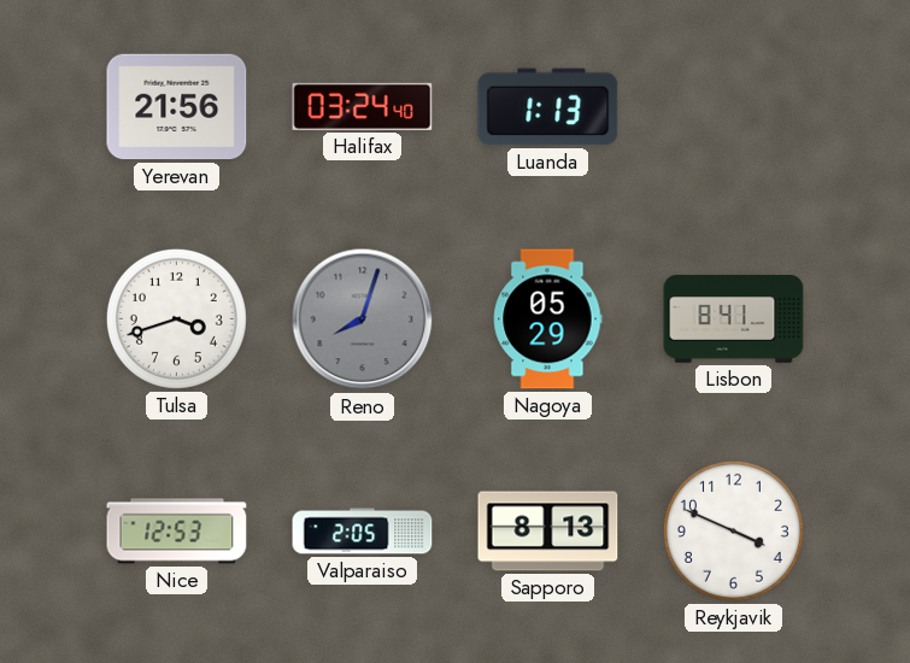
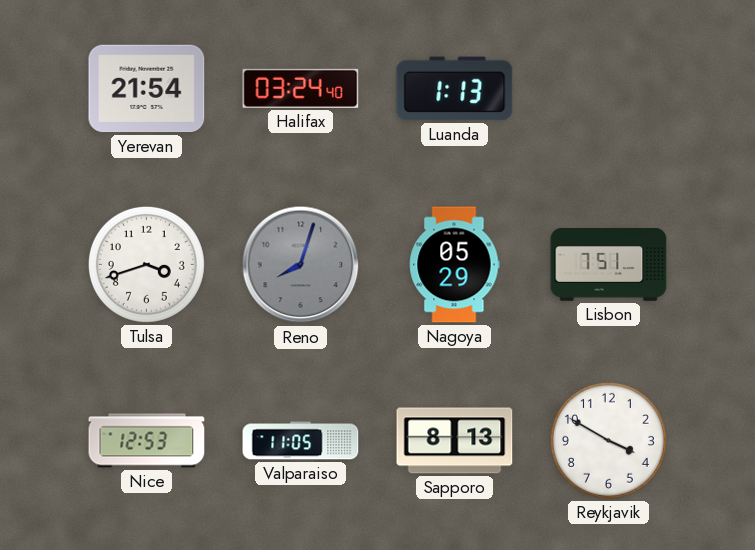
Yerevan: 21:56 -> 21:54
Lisbon: 8:41 -> 7:51
Valparaiso: 2:05 -> 11:05
Reykjavik: 3:49 -> 3:50
